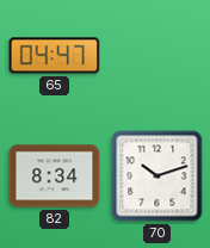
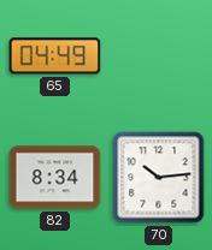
65: 04:47 -> 04:49
70: 10:12 -> 10:14
